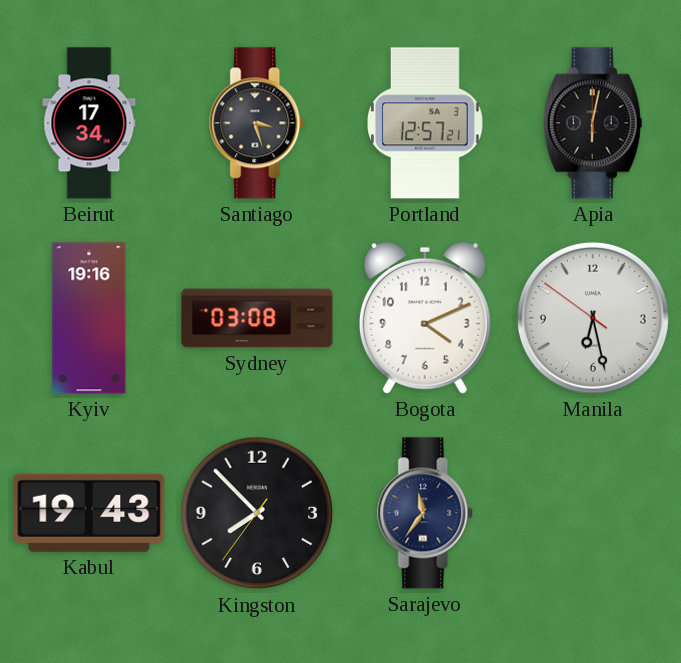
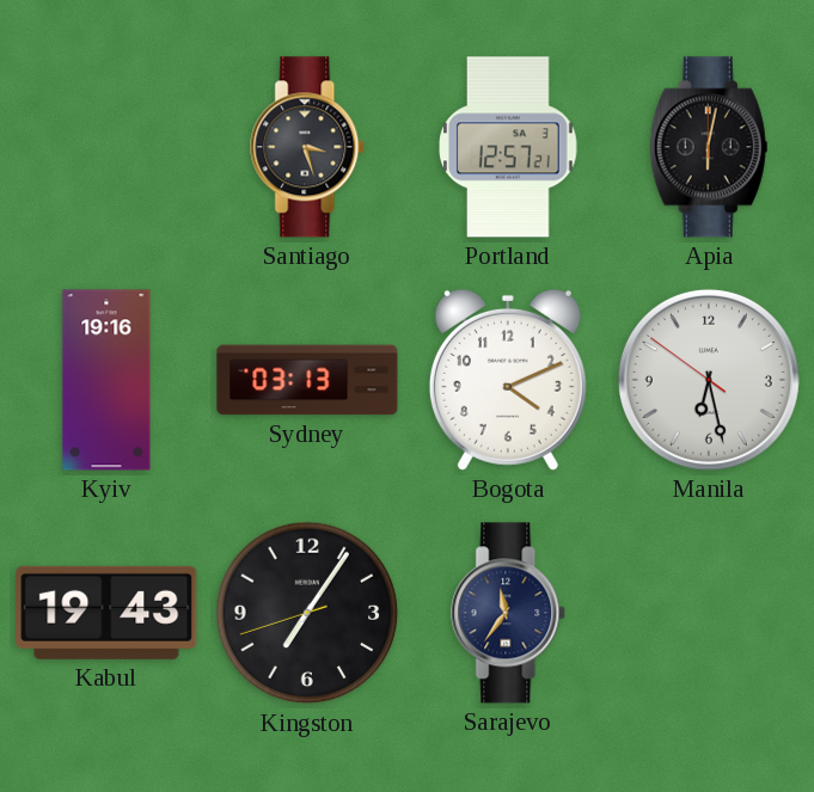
Beirut: 17:34 -> none
Sydney: 03:08 -> 03:13
Kingston: 7:52 -> 7:05
